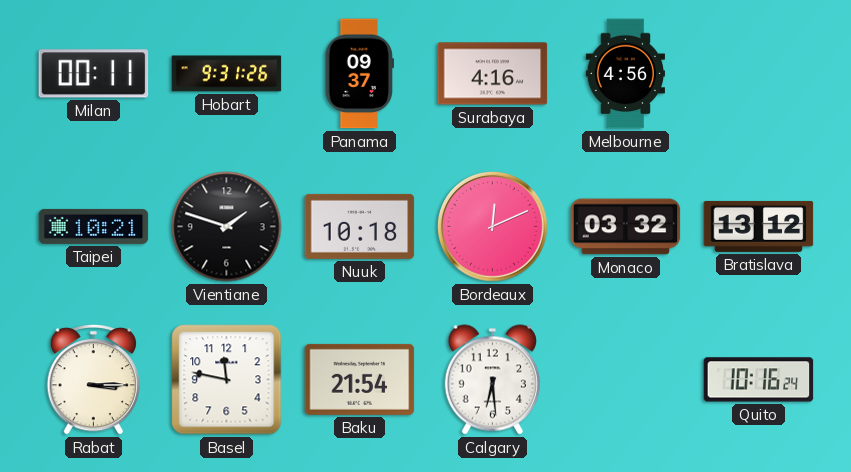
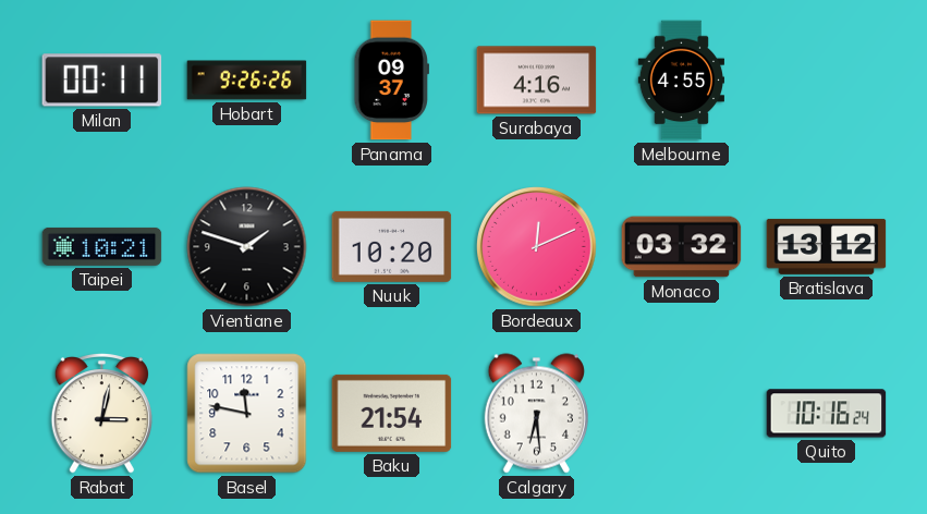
Hobart: 9:31 -> 9:26
Melbourne: 4:56 -> 4:55
Nuuk: 10:18 -> 10:20
Rabat: 3:15 -> 3:02
